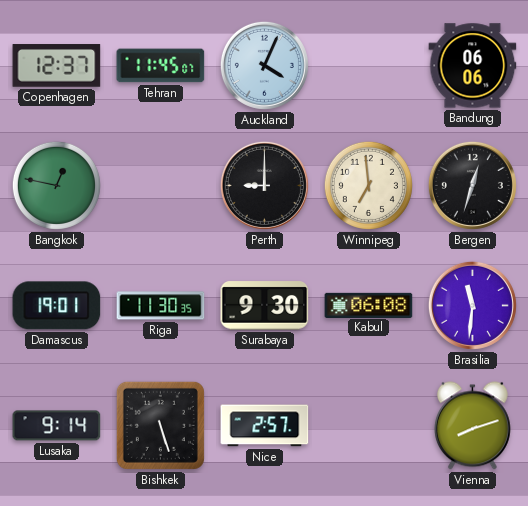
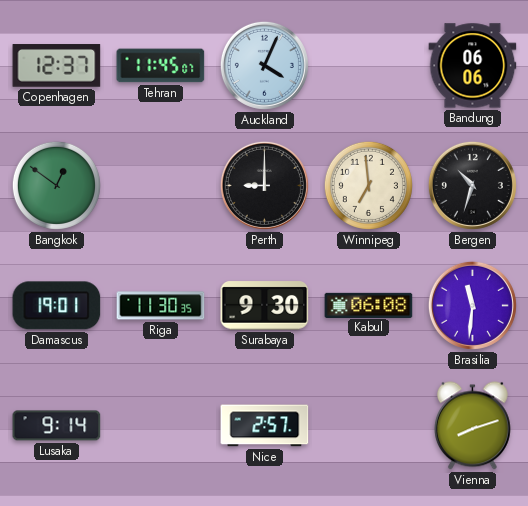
Bangkok: 12:47 -> 12:51
Bergen: 12:33 -> 10:33
Bishkek: 5:27 -> none
